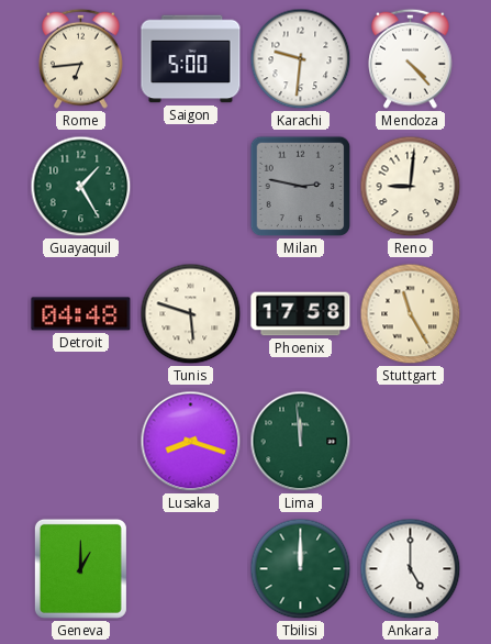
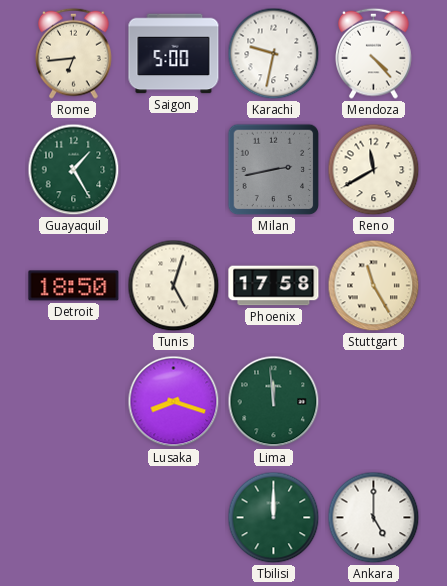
Karachi: 9:31 -> 9:32
Milan: 2:47 -> 2:43
Reno: 9:01 -> 11:40
Detroit: 04:48 -> 18:50
Tunis: 5:48 -> 5:03
Geneva: 1:00 -> none
